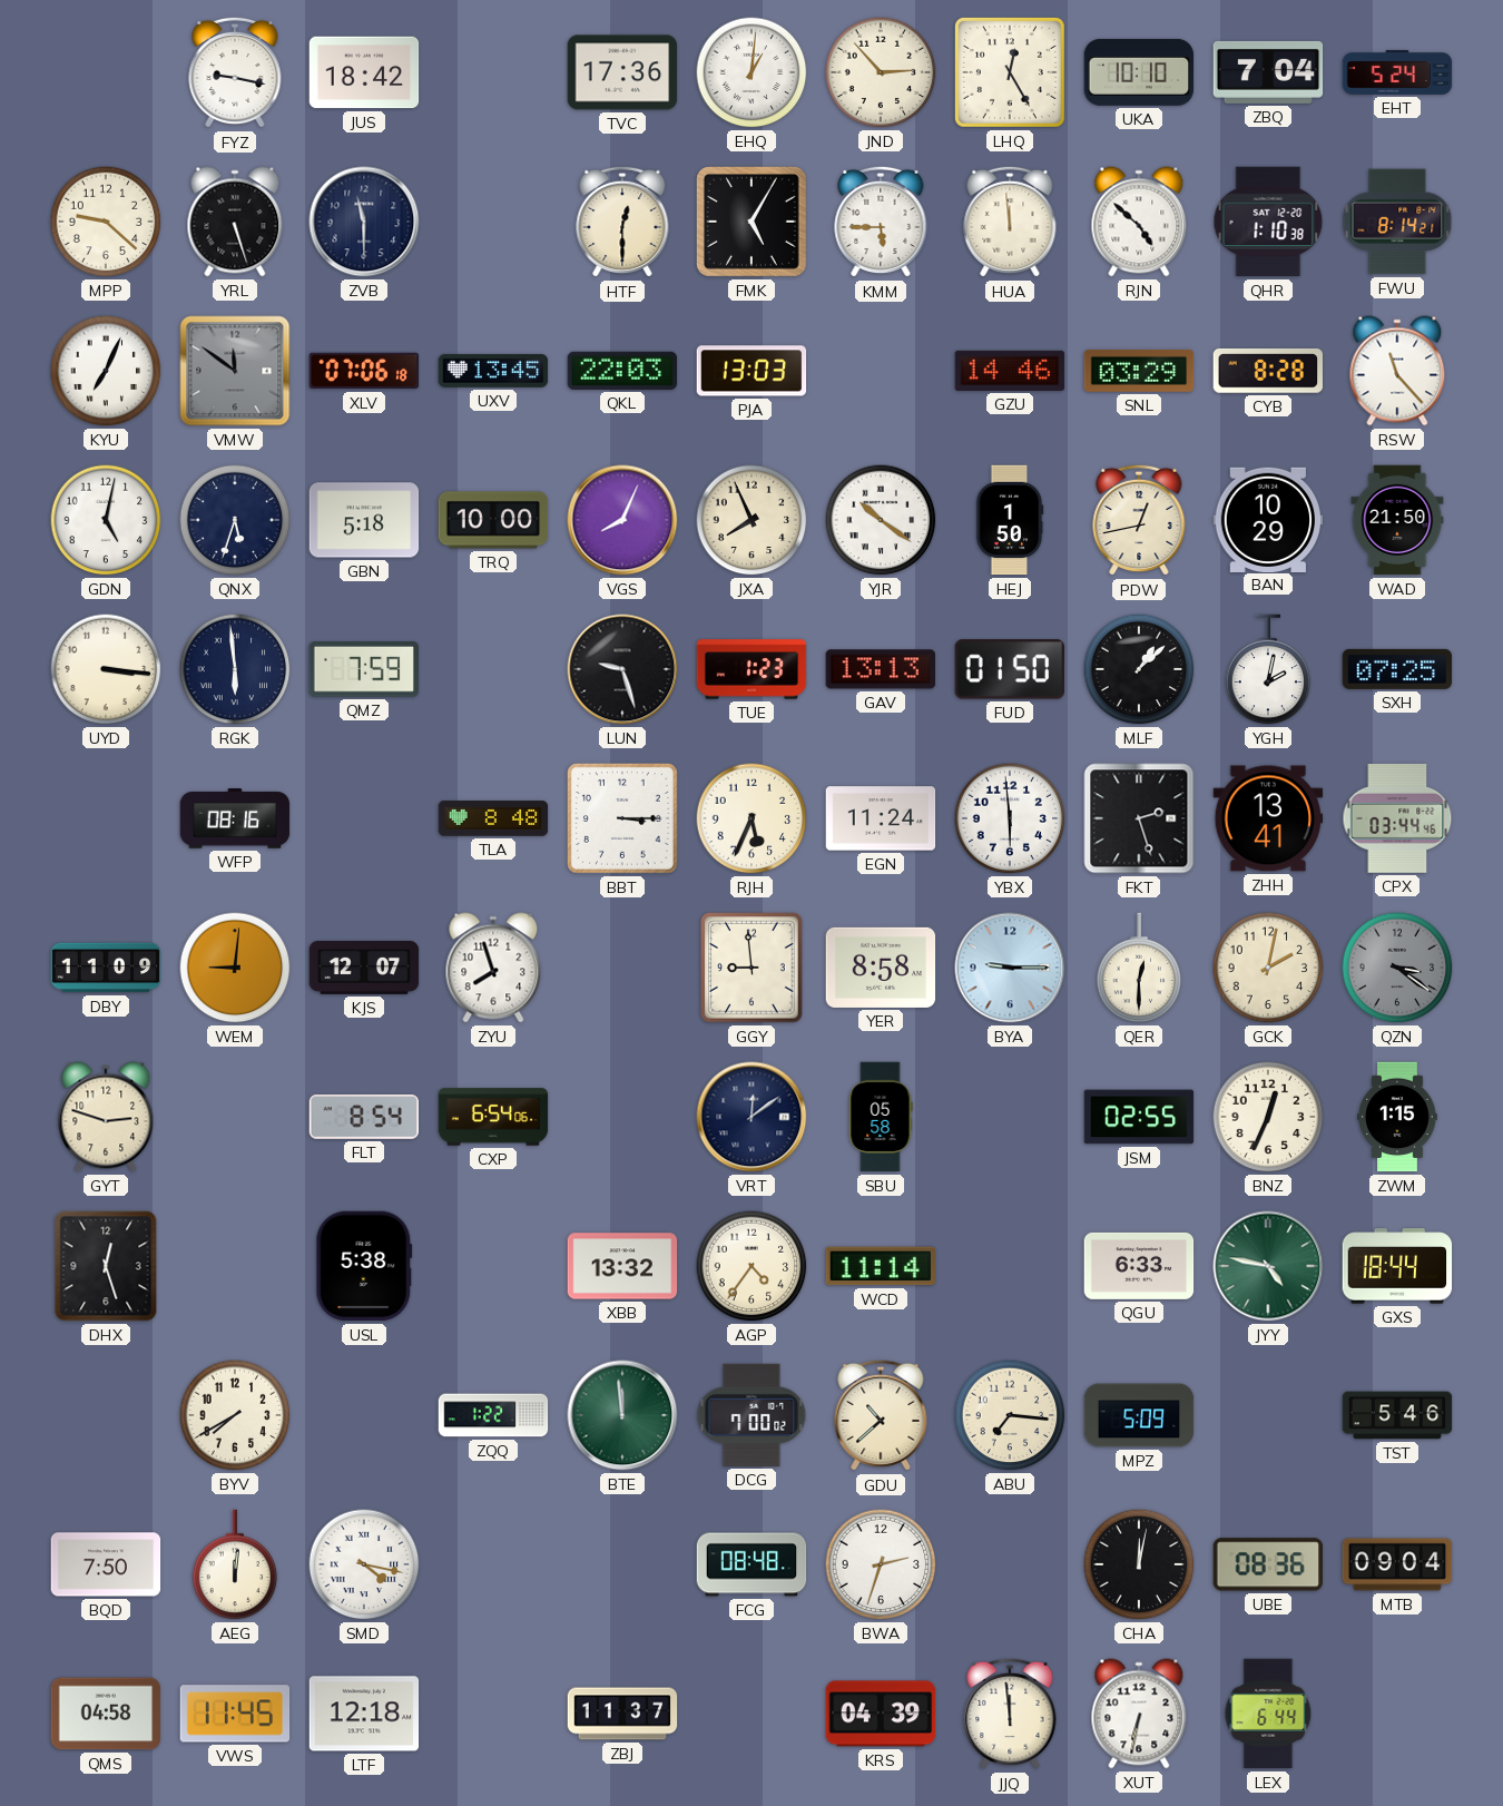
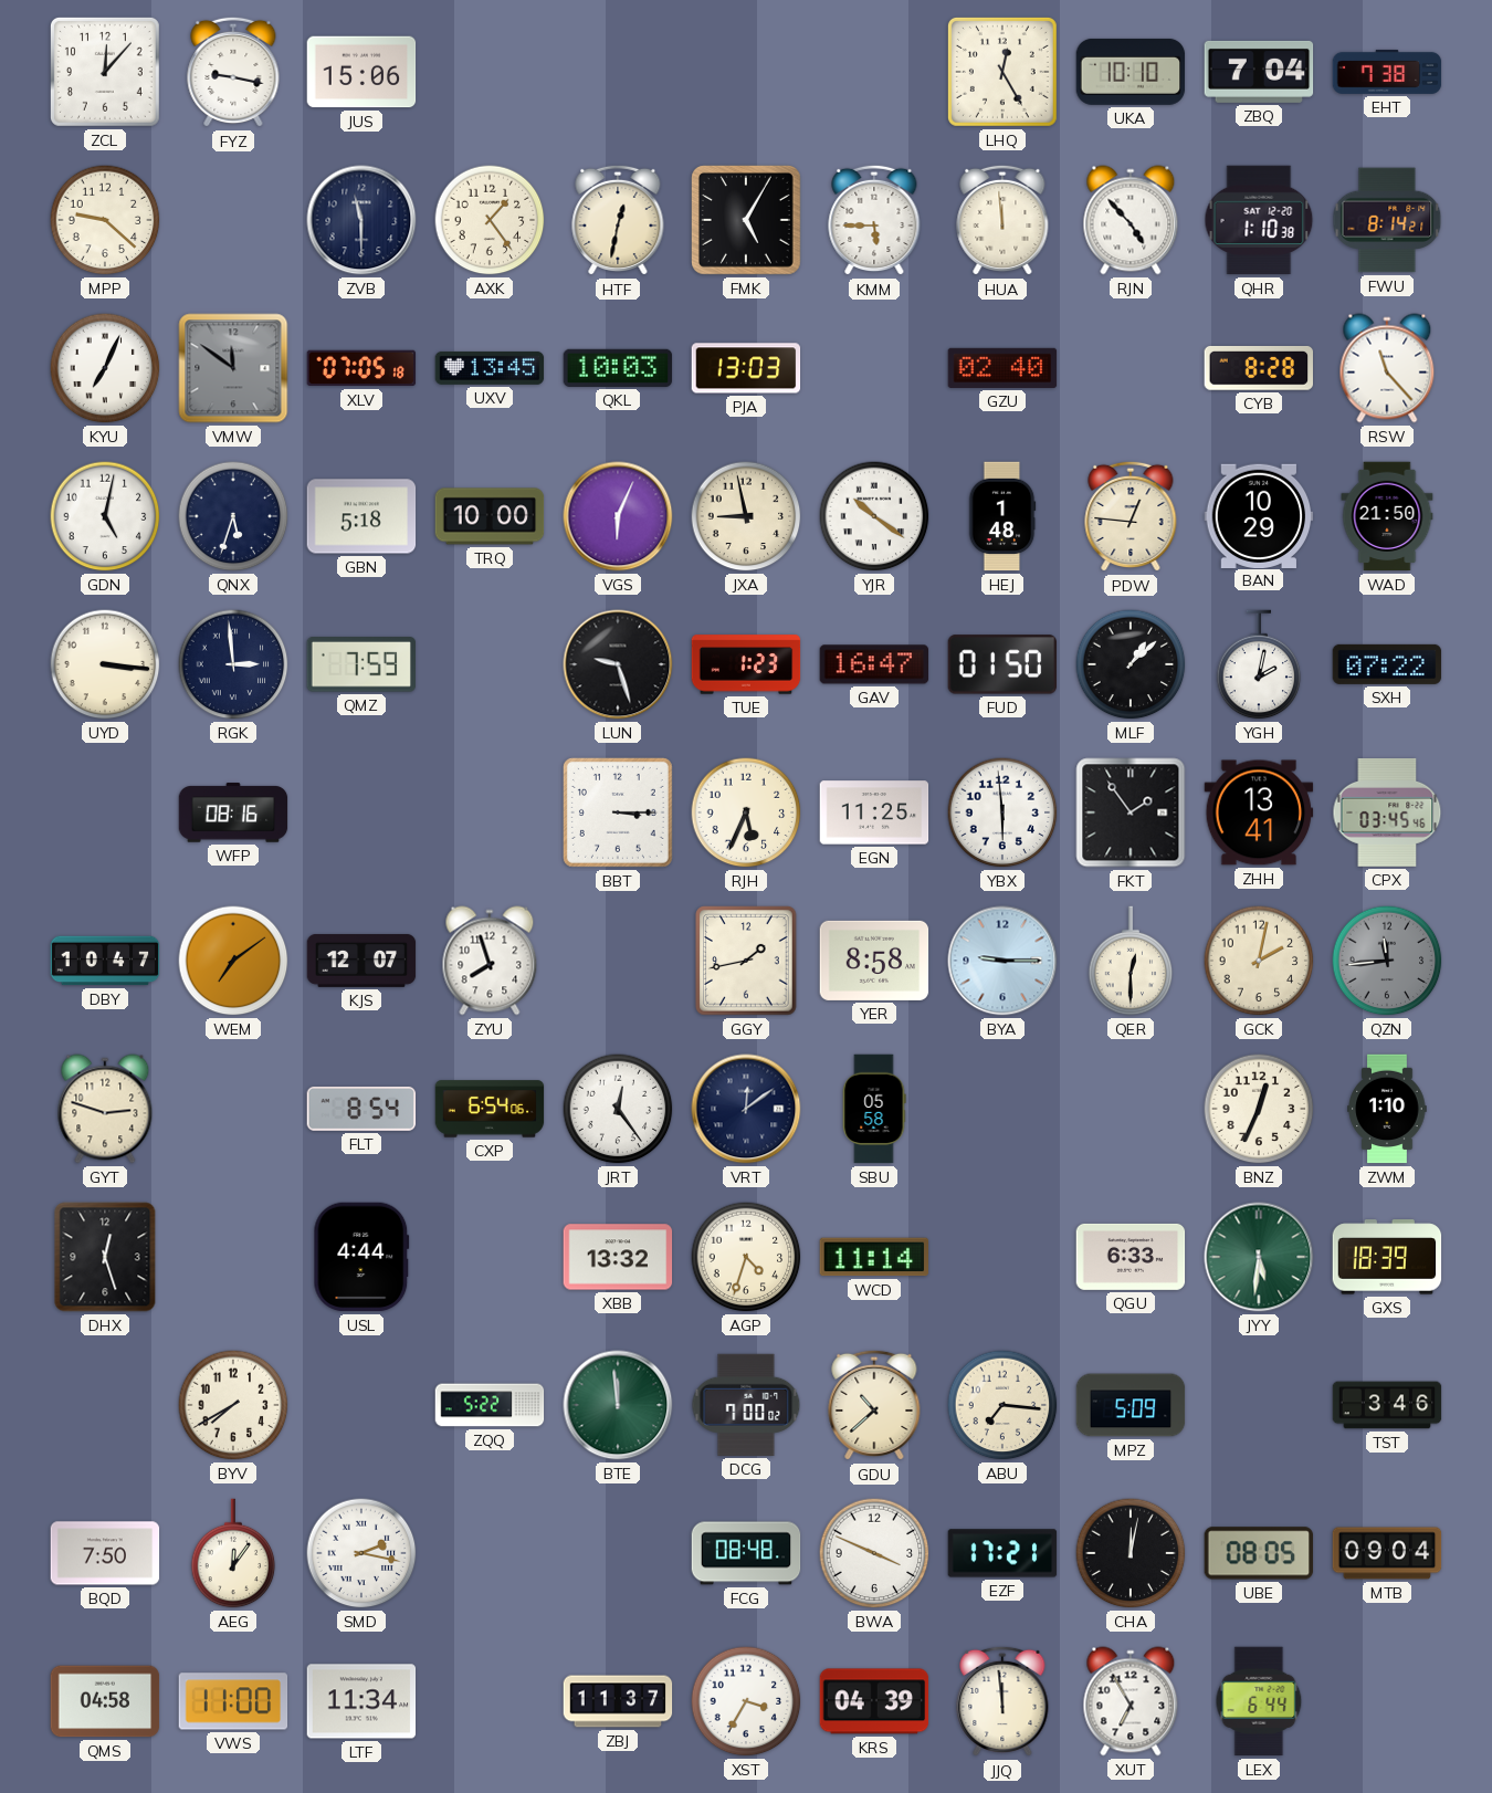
ZCL: none -> 12:07
JUS: 18:42 -> 15:06
TVC: 17:36 -> none
EHQ: 1:01 -> none
JND: 2:53 -> none
EHT: 5:24 -> 7:38
YRL: 5:27 -> none
AXK: none -> 1:24
HTF: 12:30 -> 12:32
RJN: 4:52 -> 4:53
XLV: 07:06 -> 07:05
QKL: 22:03 -> 10:03
GZU: 14:46 -> 02:40
SNL: 03:29 -> none
VGS: 8:04 -> 6:04
JXA: 7:56 -> 8:58
HEJ: 1:50 -> 1:48
PDW: 12:43 -> 12:46
RGK: 5:59 -> 2:59
GAV: 13:13 -> 16:47
SXH: 07:25 -> 07:22
TLA: 8:48 -> none
EGN: 11:24 -> 11:25
FKT: 2:27 -> 1:54
CPX: 03:44 -> 03:45
DBY: 11:09 -> 10:47
WEM: 9:01 -> 7:09
GGY: 8:59 -> 1:43
QZN: 3:21 -> 11:44
JRT: none -> 12:24
JSM: 02:55 -> none
ZWM: 1:15 -> 1:10
USL: 5:38 -> 4:44
AGP: 4:36 -> 4:33
JYY: 4:47 -> 5:31
GXS: 18:44 -> 18:39
ZQQ: 1:22 -> 5:22
TST: 5:46 -> 3:46
AEG: 12:01 -> 12:06
SMD: 4:17 -> 2:17
BWA: 2:33 -> 3:49
EZF: none -> 17:21
UBE: 08:36 -> 08:05
VWS: 11:45 -> 11:00
LTF: 12:18 -> 11:34
XST: none -> 3:35
XUT: 6:32 -> 6:55
